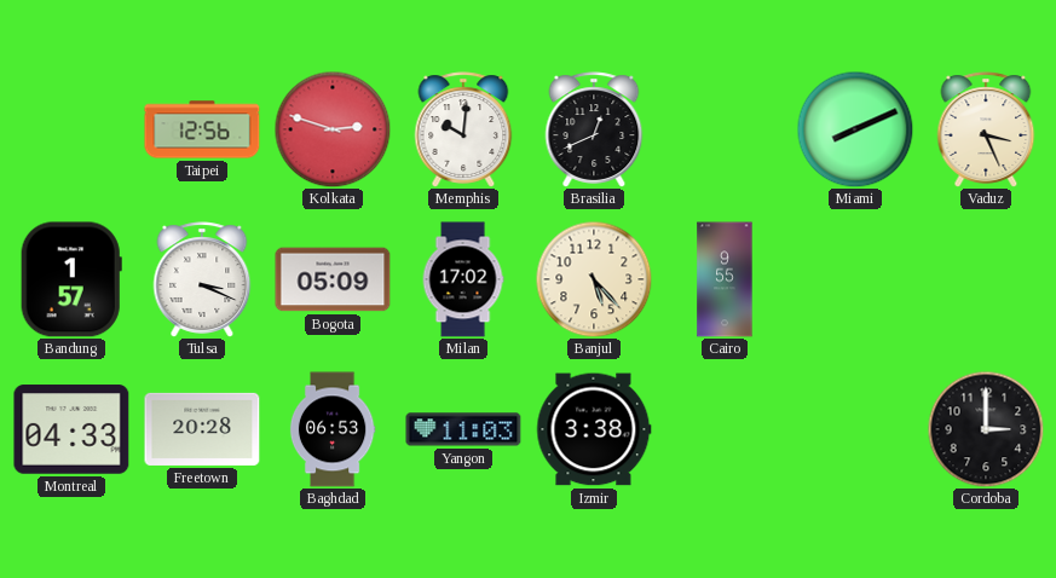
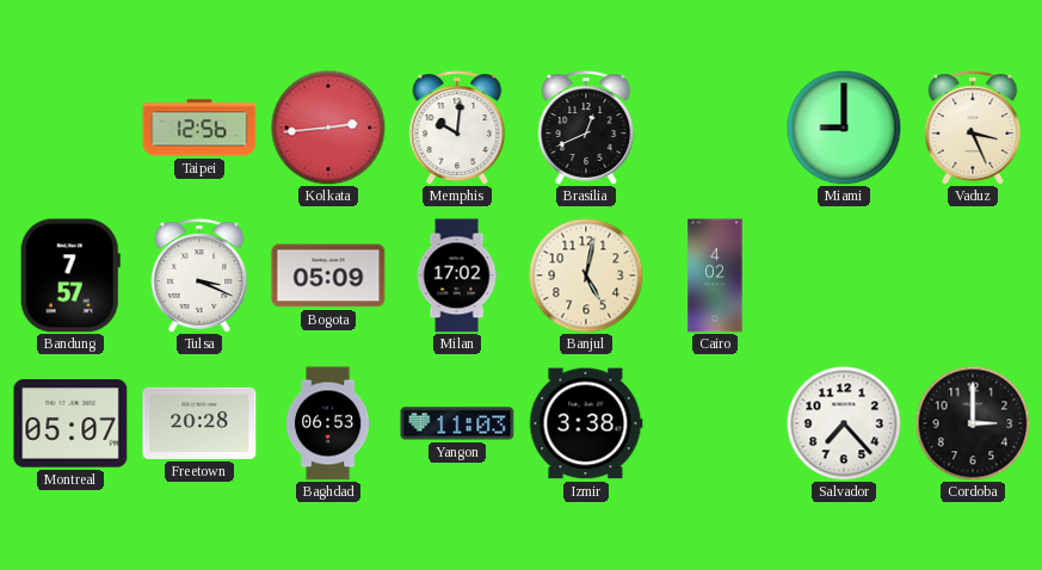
Kolkata: 2:48 -> 2:44
Miami: 8:11 -> 9:00
Bandung: 1:57 -> 7:57
Banjul: 5:23 -> 5:02
Cairo: 9:55 -> 4:02
Montreal: 04:33 -> 05:07
Salvador: none -> 7:23
